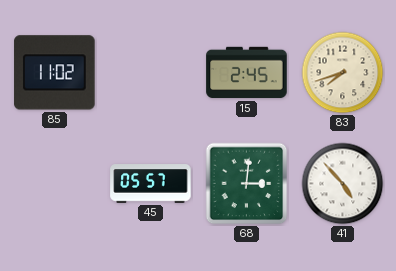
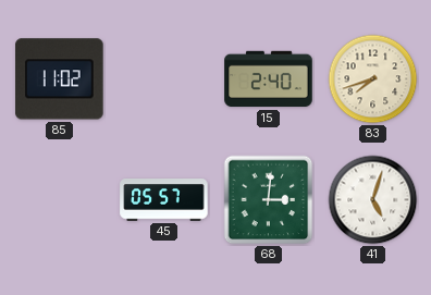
15: 2:45 -> 2:40
41: 4:53 -> 5:03
